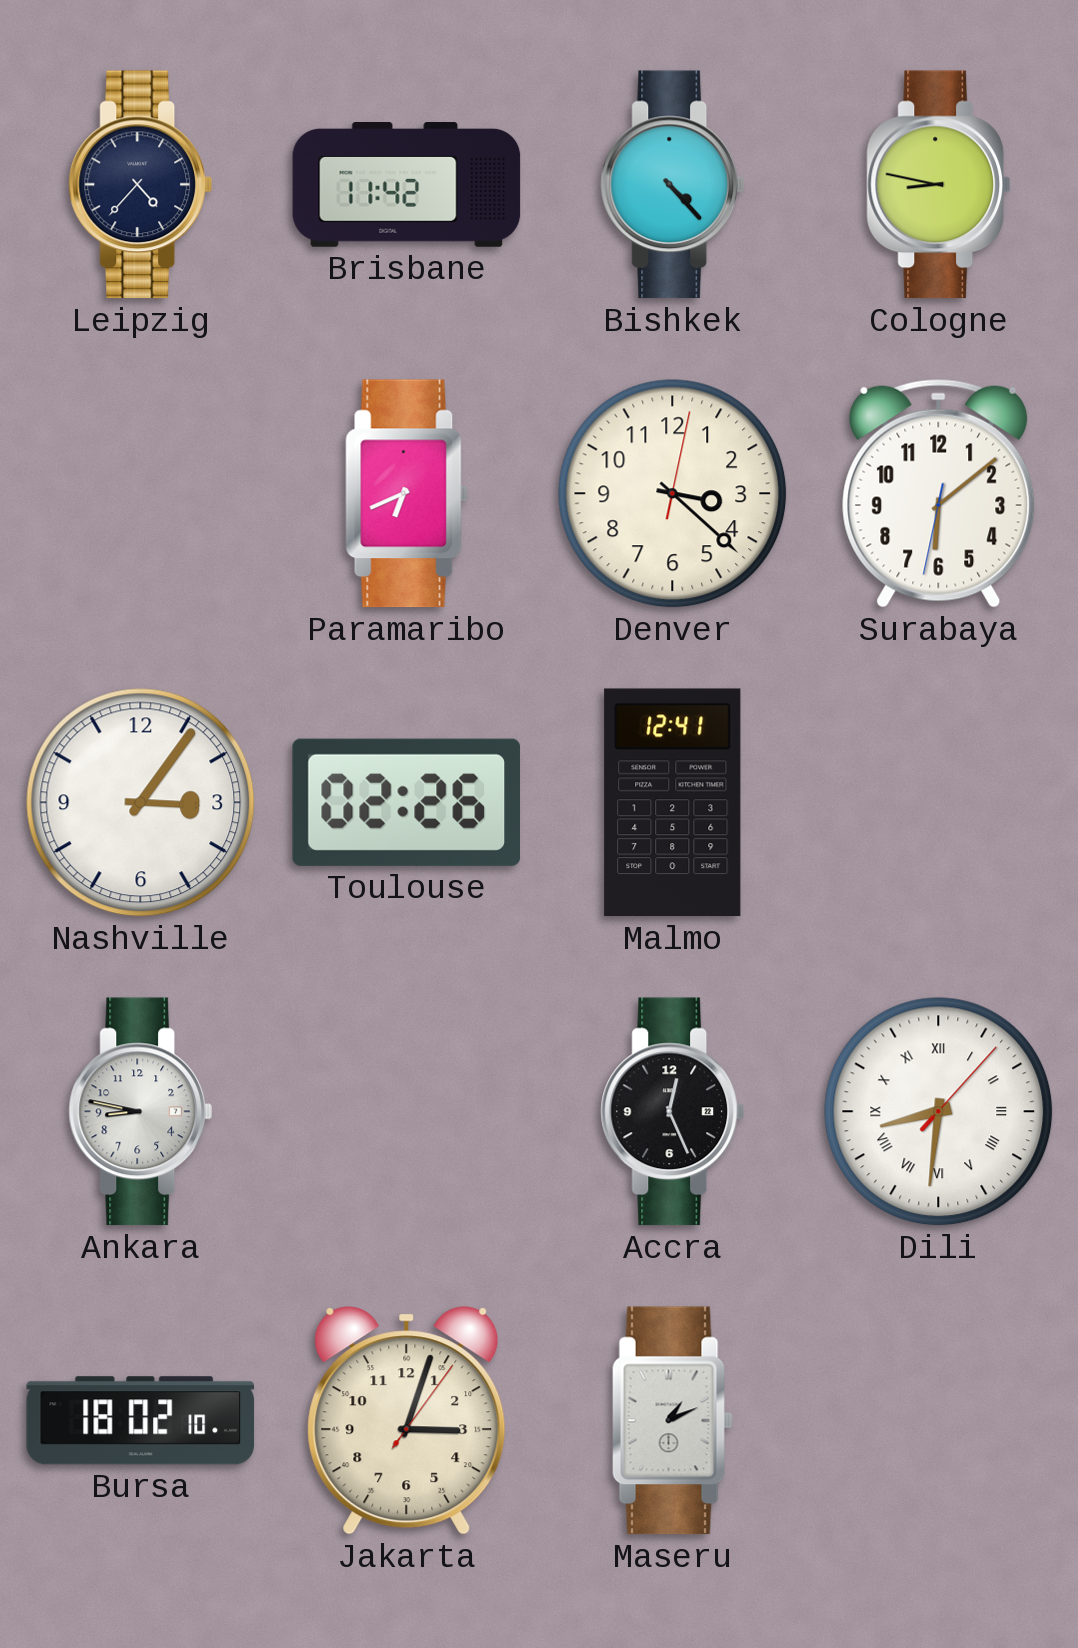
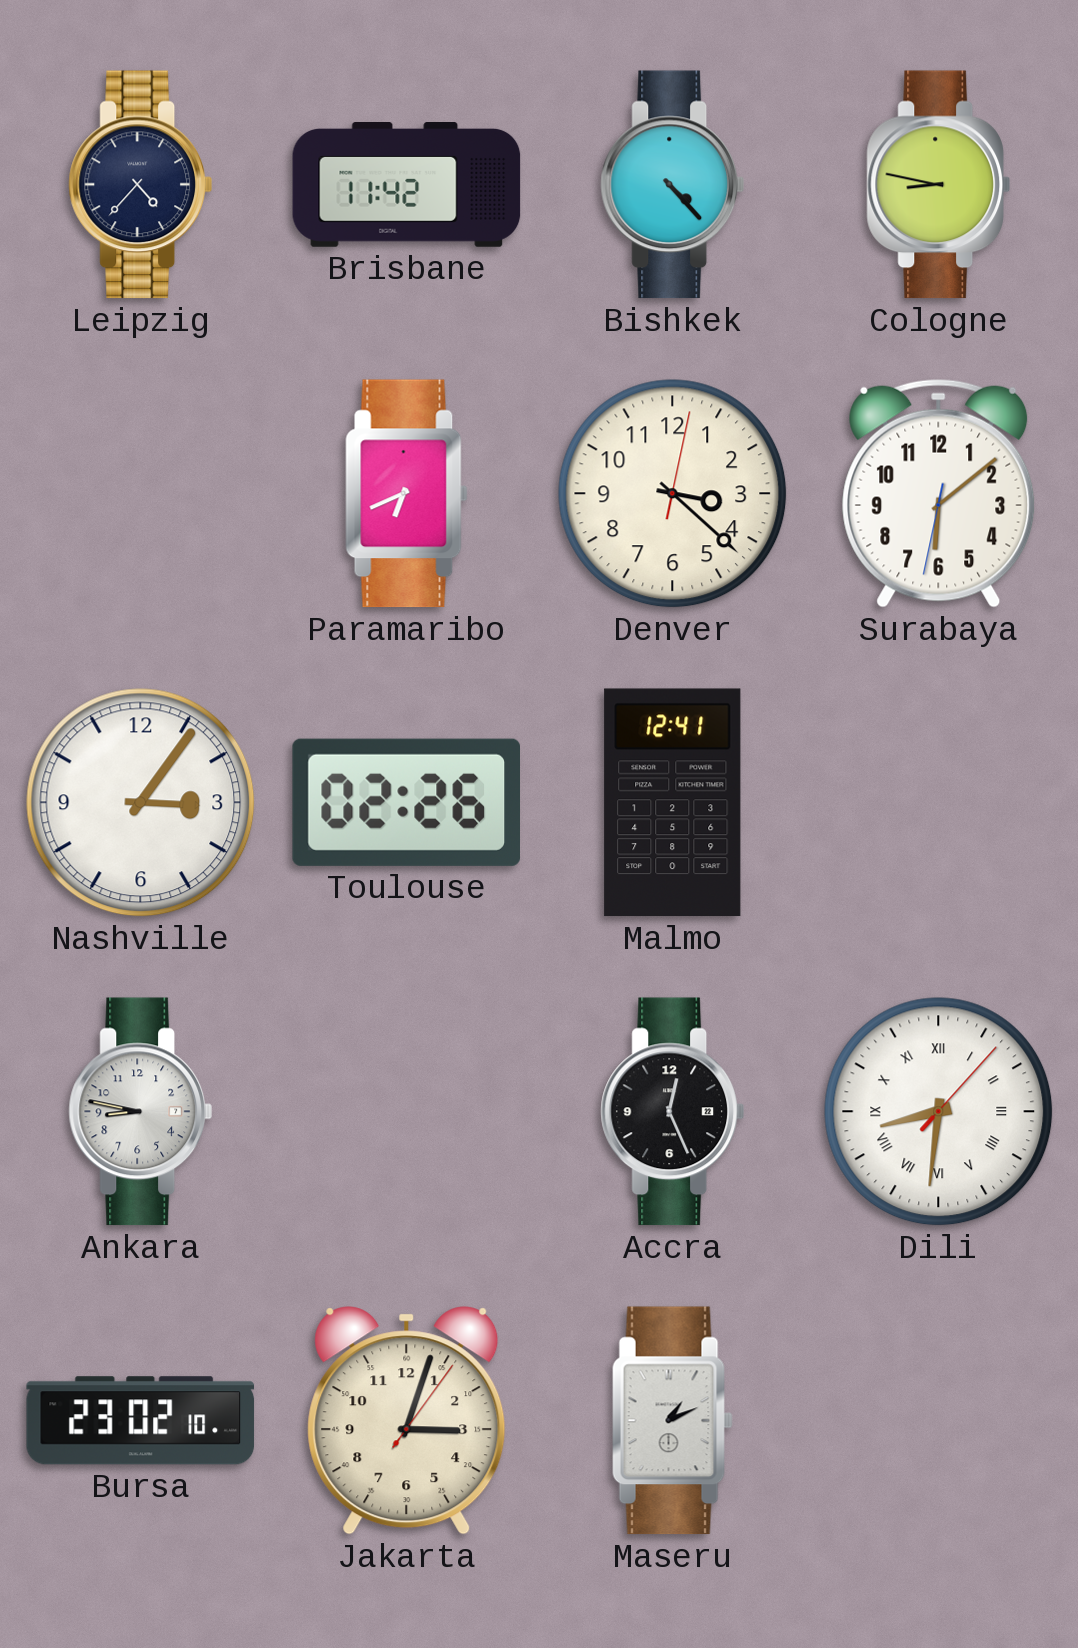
Bursa: 18:02 -> 23:02
